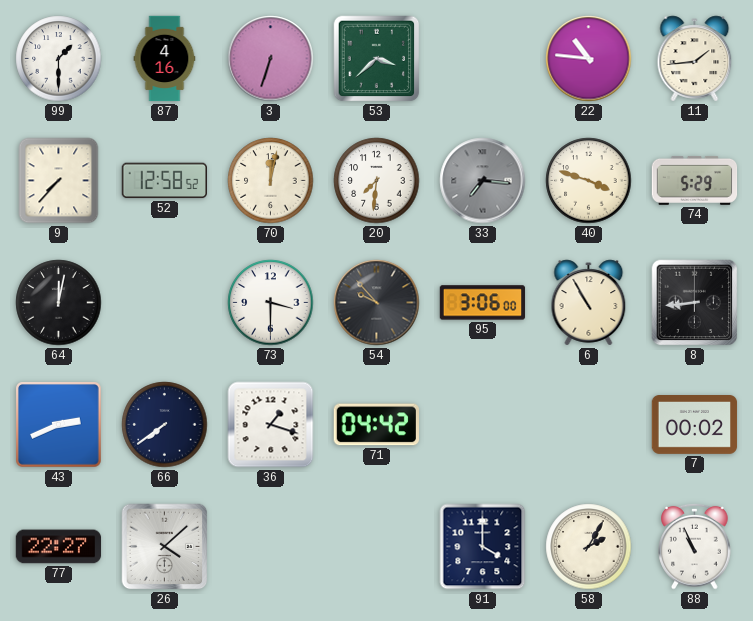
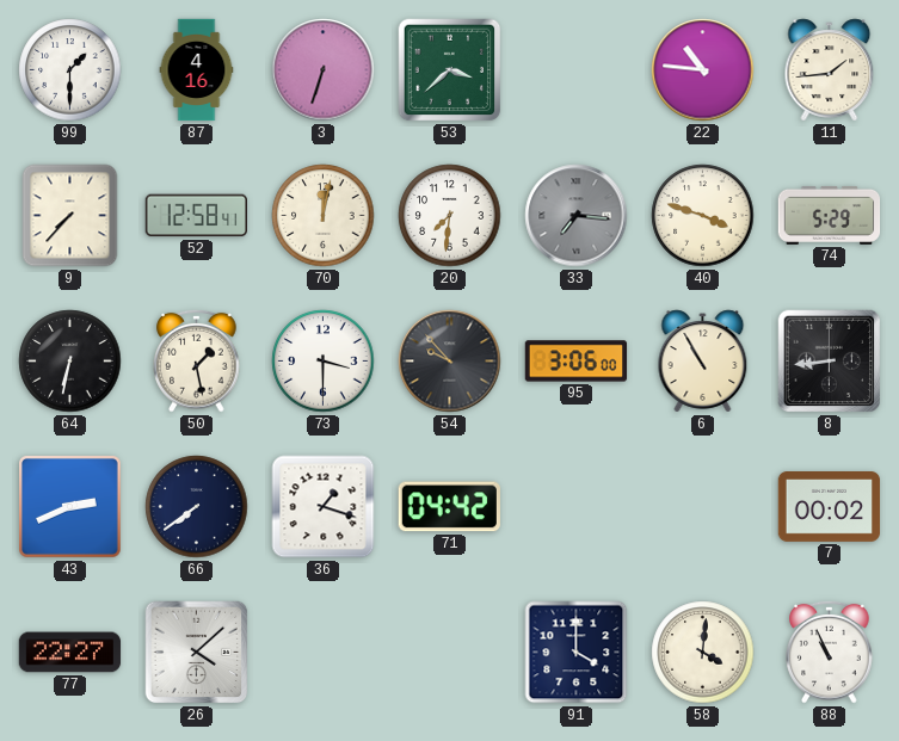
52: 12:58:52 -> 12:58:41
64: 12:02 -> 6:32
50: none -> 1:28
58: 2:05 -> 4:01
